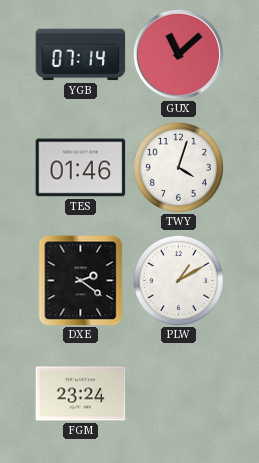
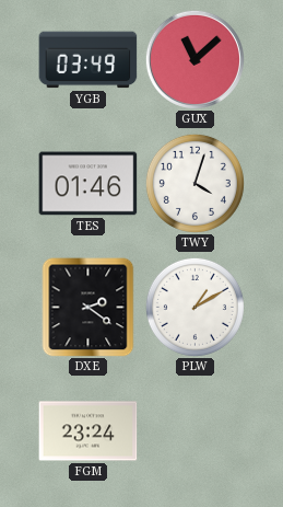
YGB: 07:14 -> 03:49
